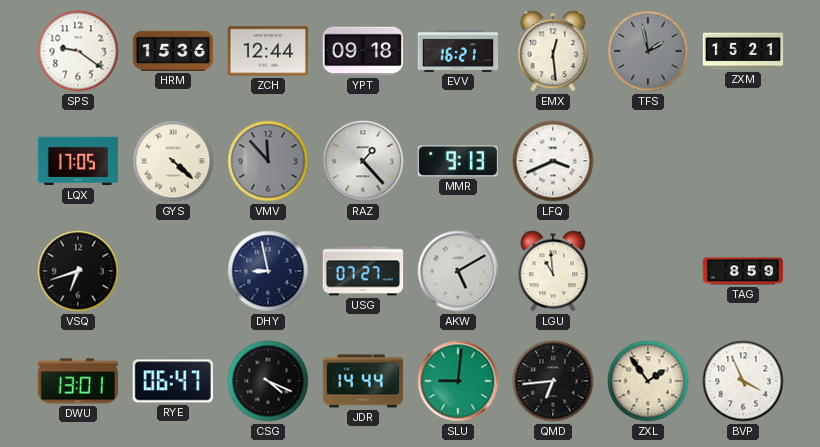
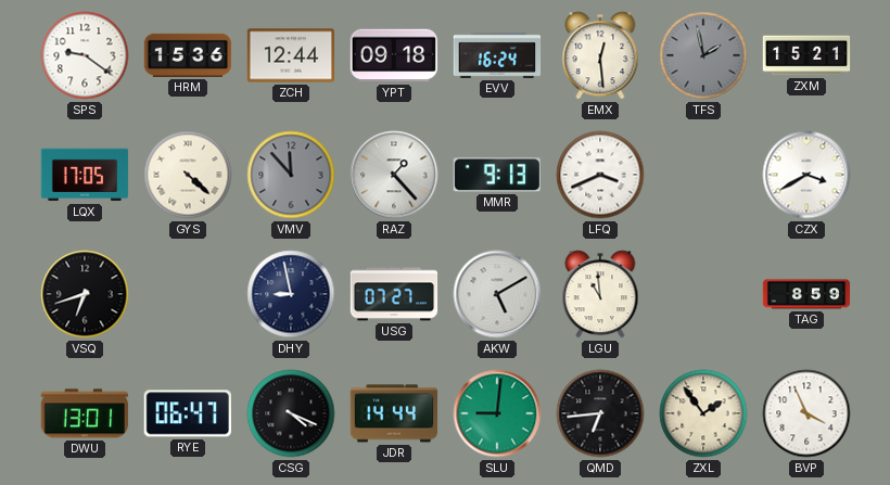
EVV: 16:21 -> 16:24
CZX: none -> 3:40
